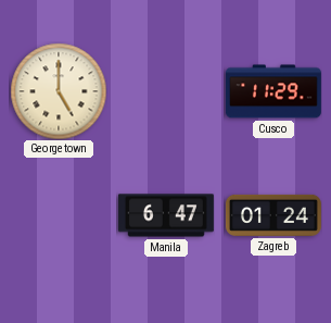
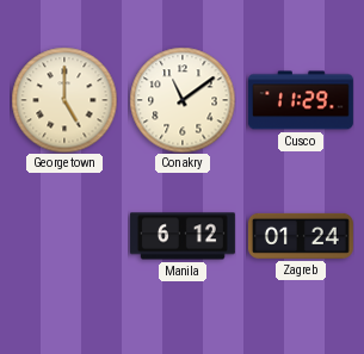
Conakry: none -> 11:09
Manila: 6:47 -> 6:12
